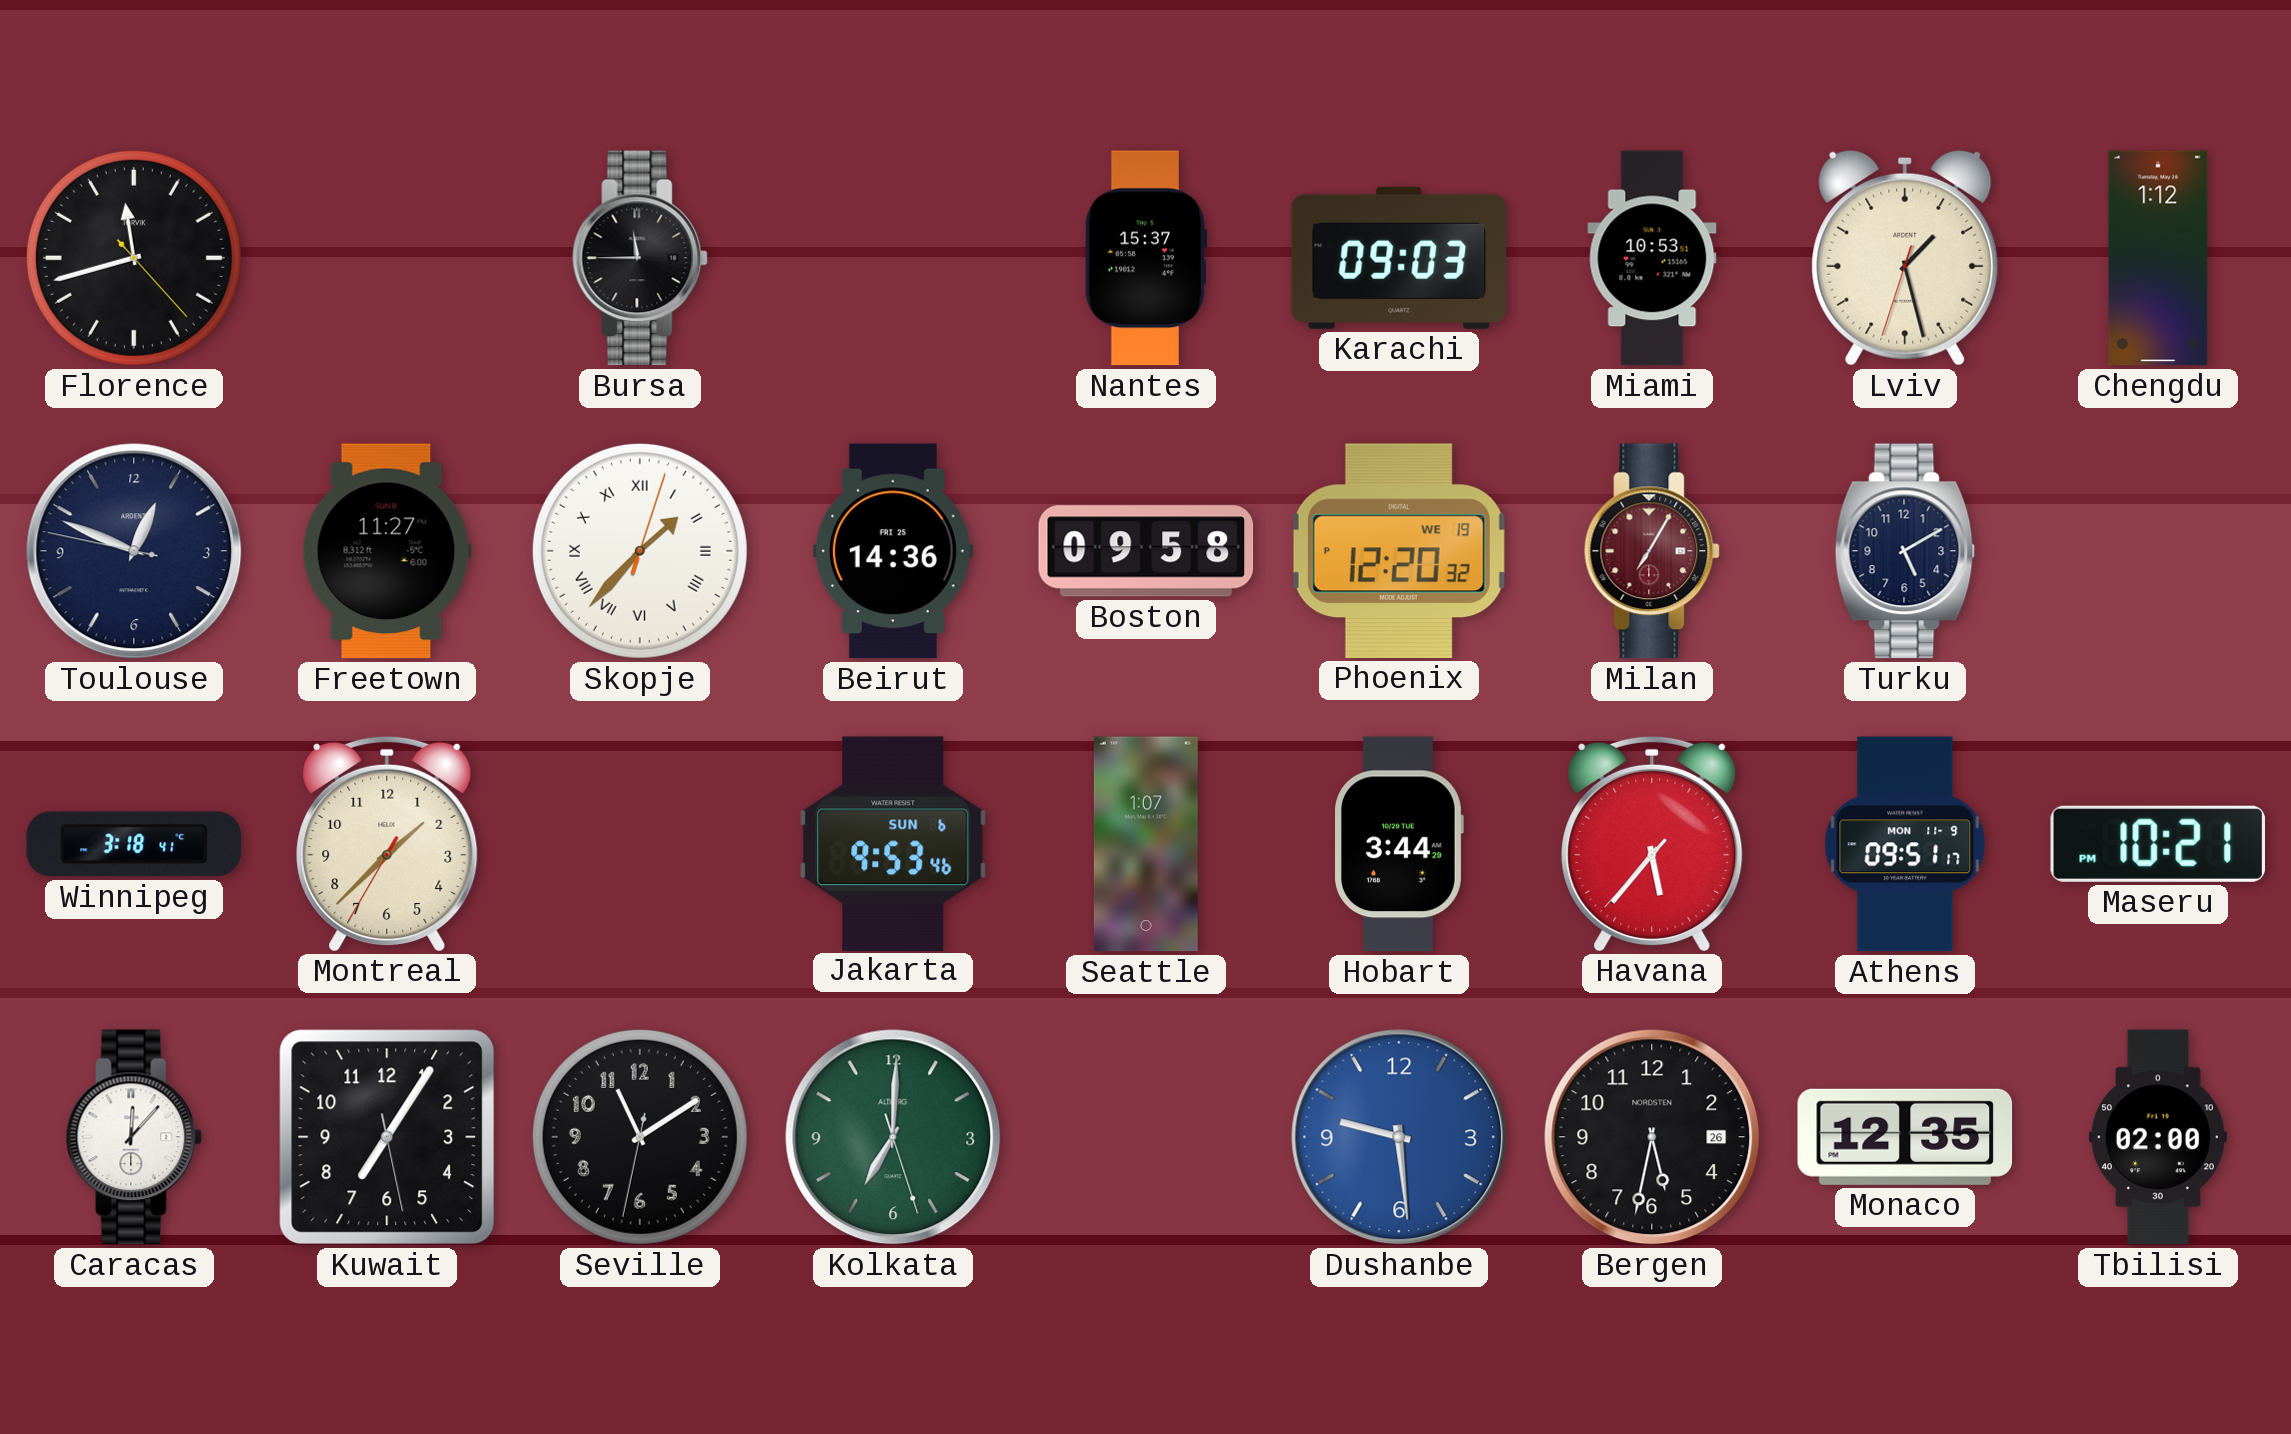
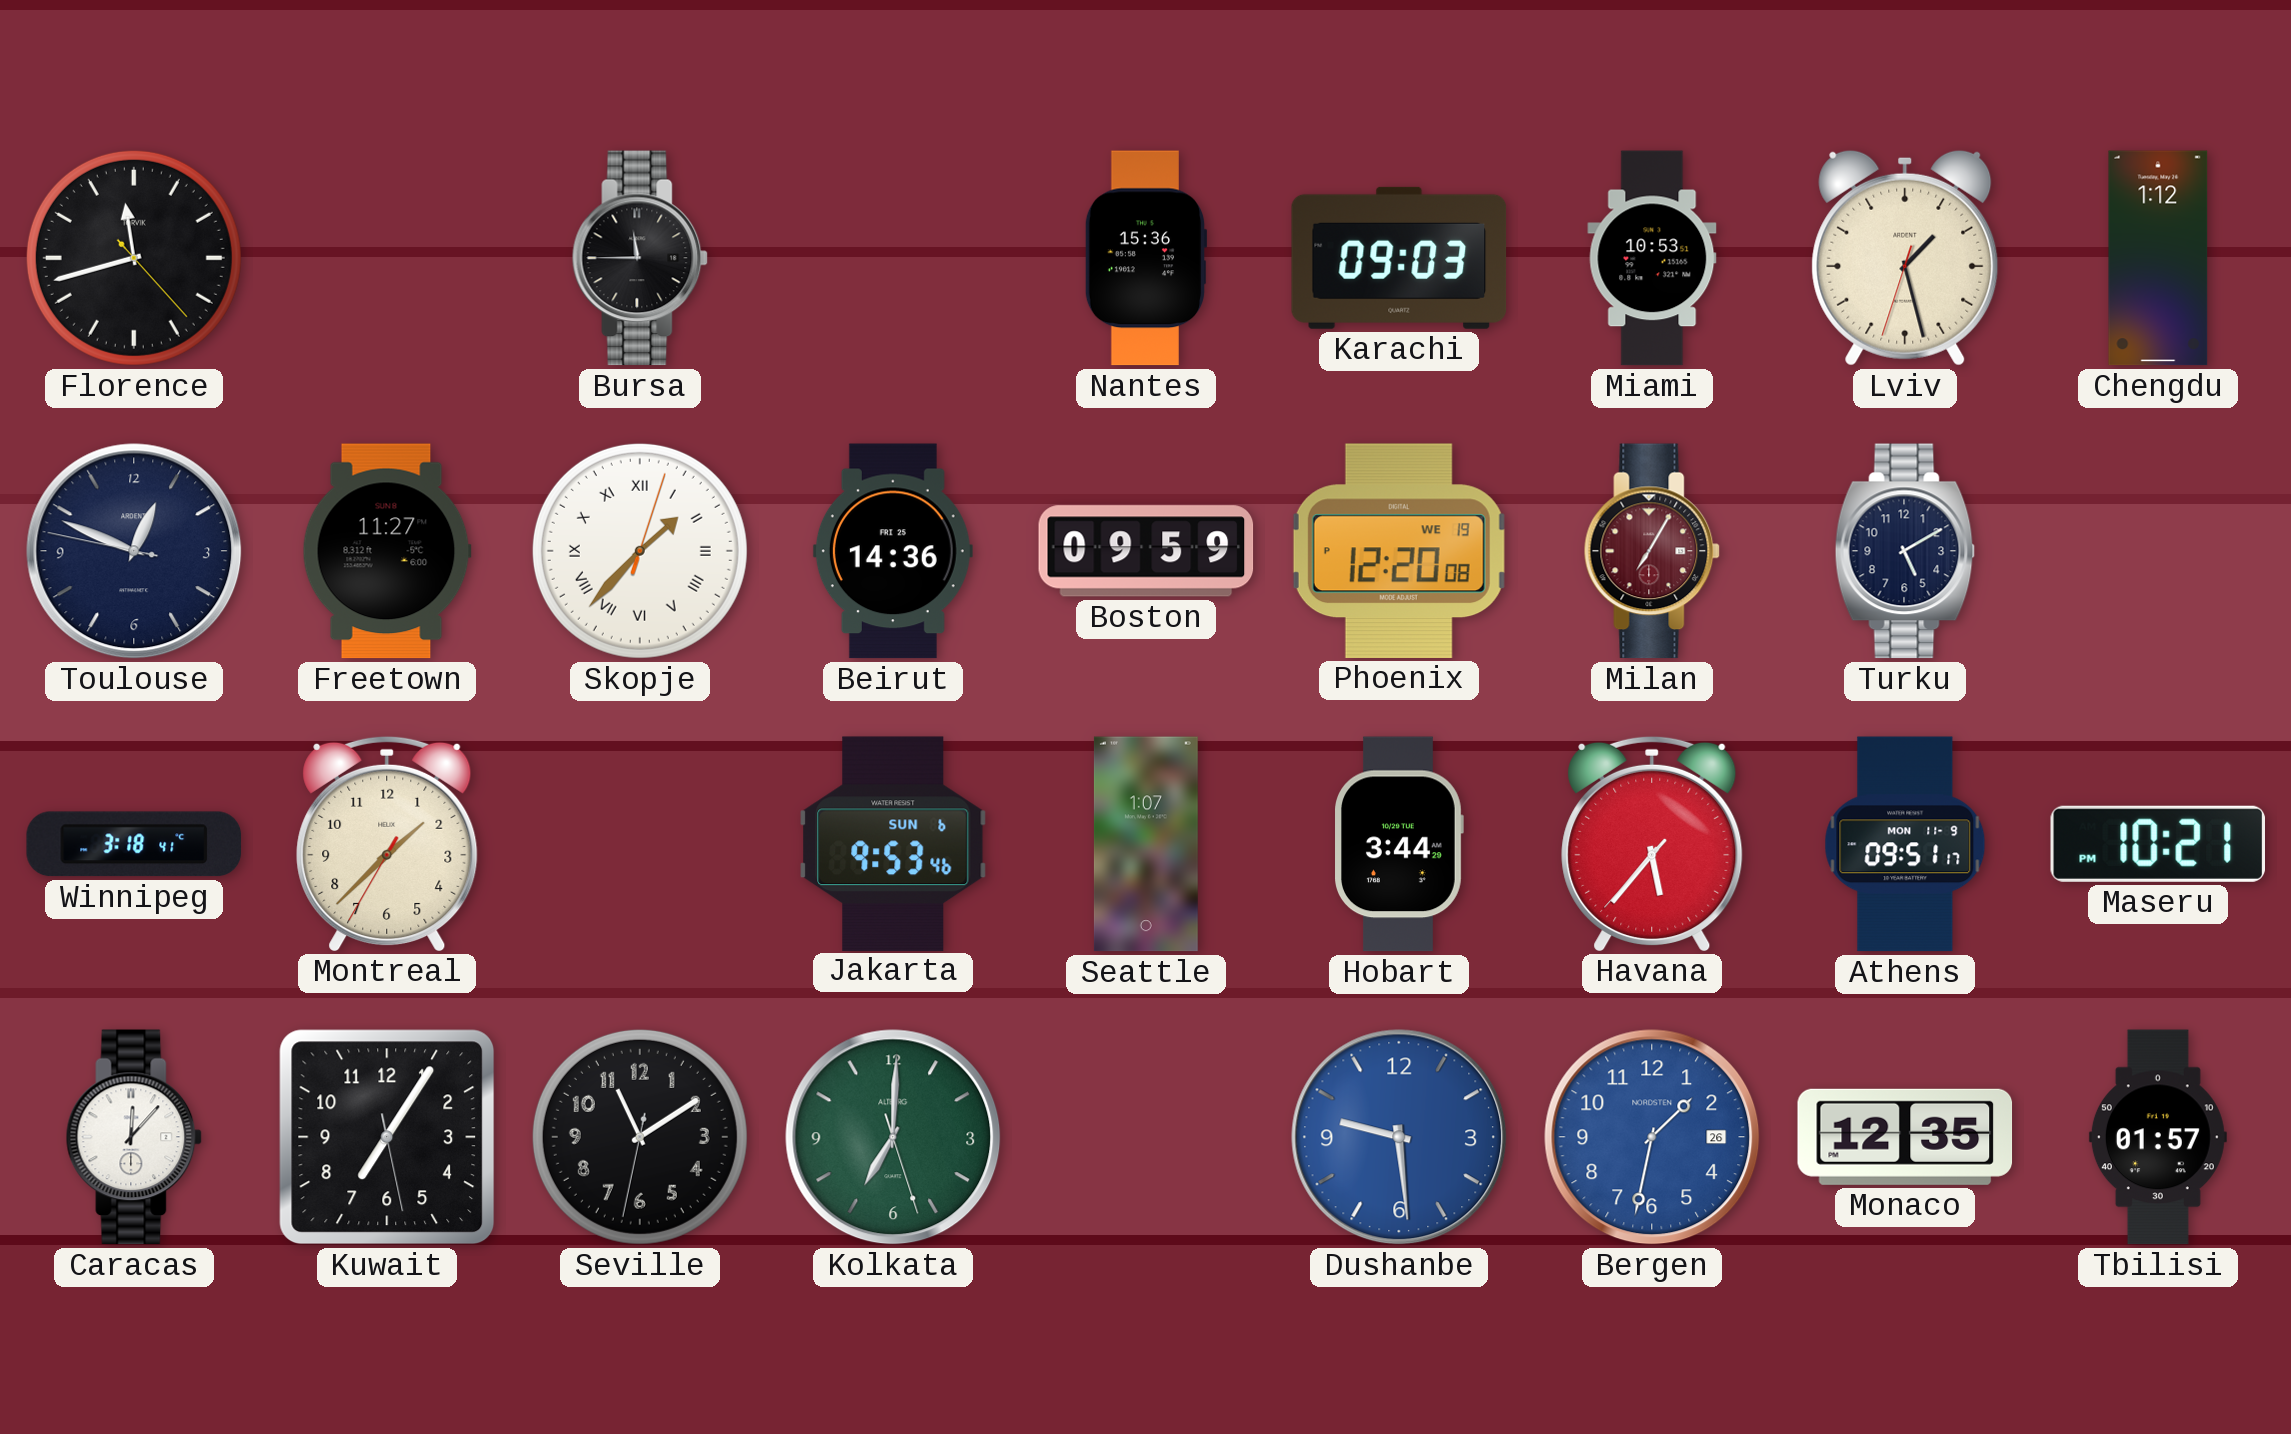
Nantes: 15:37 -> 15:36
Boston: 09:58 -> 09:59
Phoenix: 12:20:32 PM -> 12:20:08 PM
Bergen: 5:32 -> 1:32
Bergen dial: black -> blue
Tbilisi: 02:00 -> 01:57
